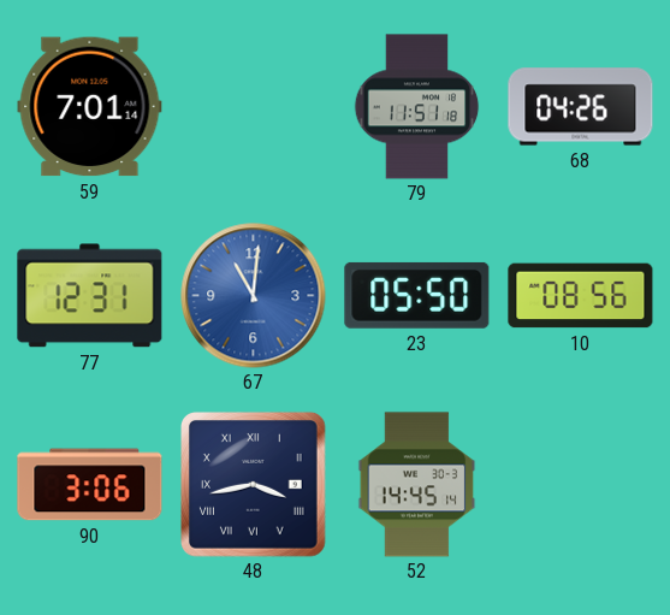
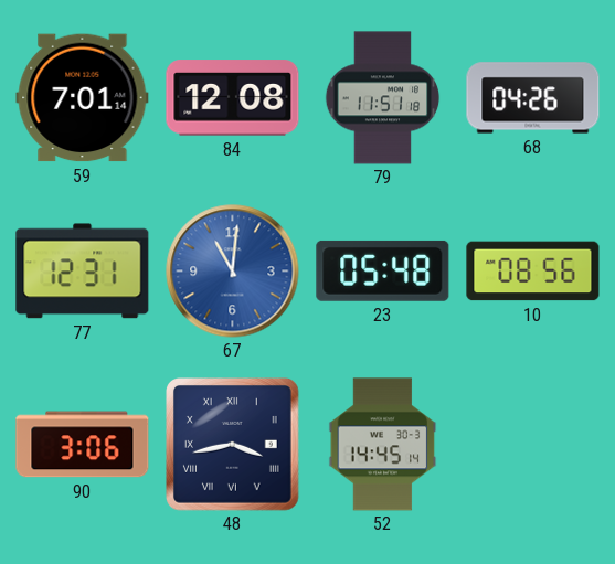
84: none -> 12:08
23: 05:50 -> 05:48
